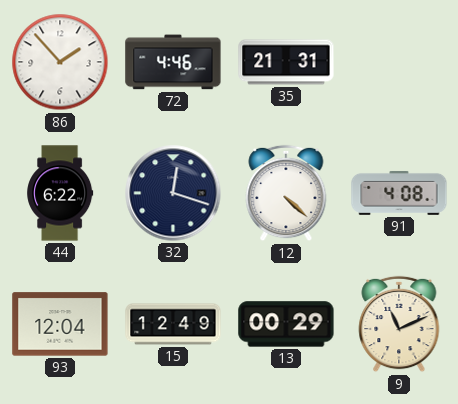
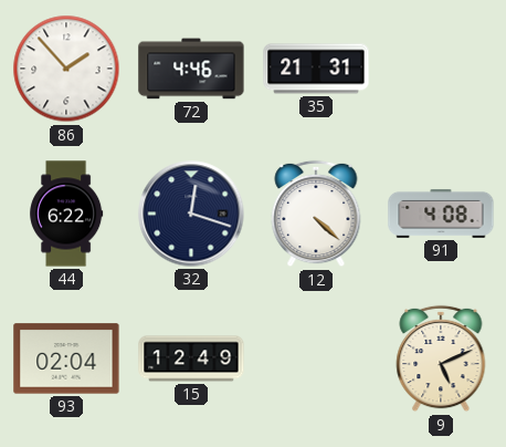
93: 12:04 -> 02:04
13: 00:29 -> none
9: 11:11 -> 5:11
